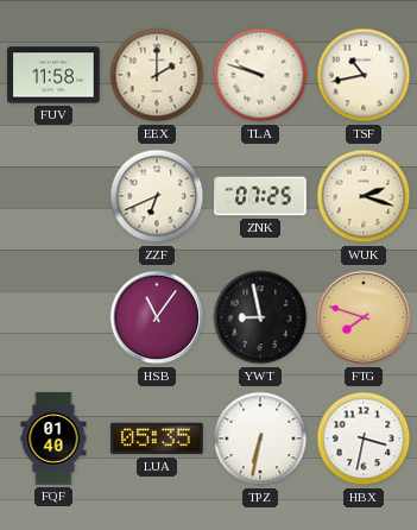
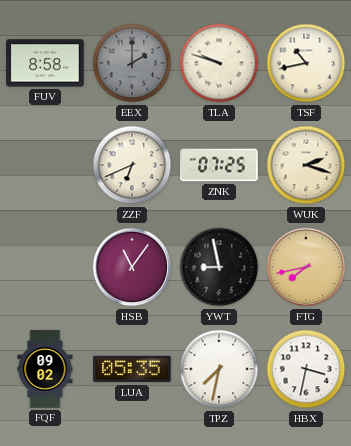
FUV: 11:58 -> 8:58
EEX dial: cream -> grey
FTG: 7:48 -> 7:43
FQF: 01:40 -> 09:02
TPZ: 6:32 -> 7:32
